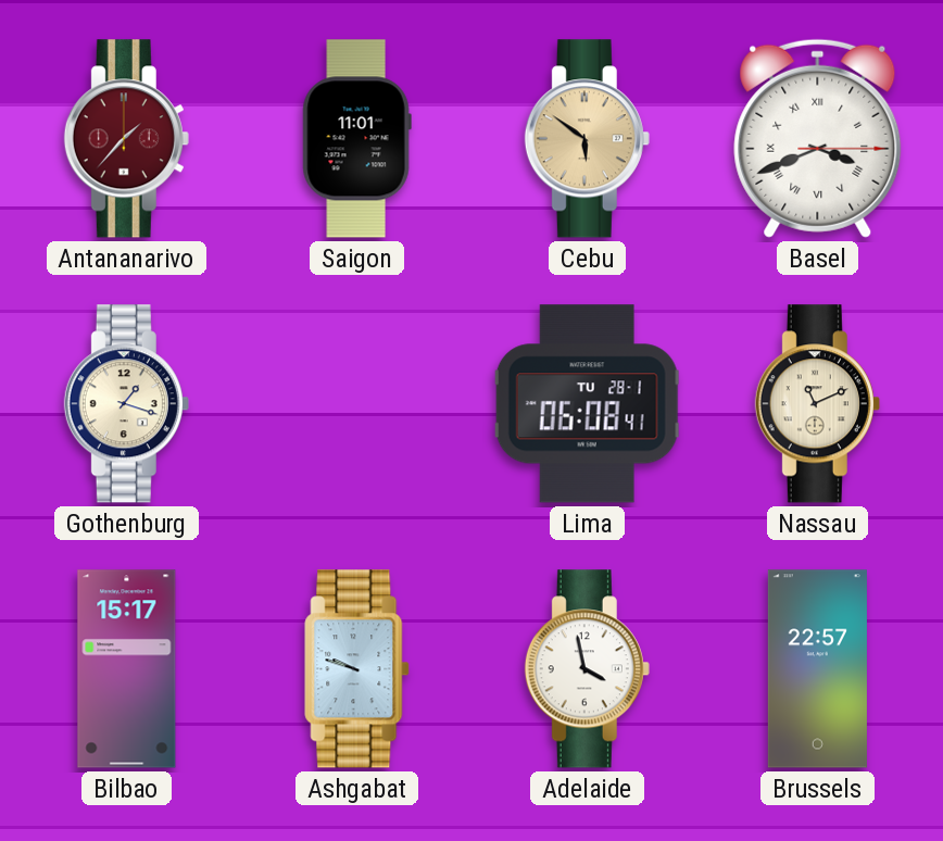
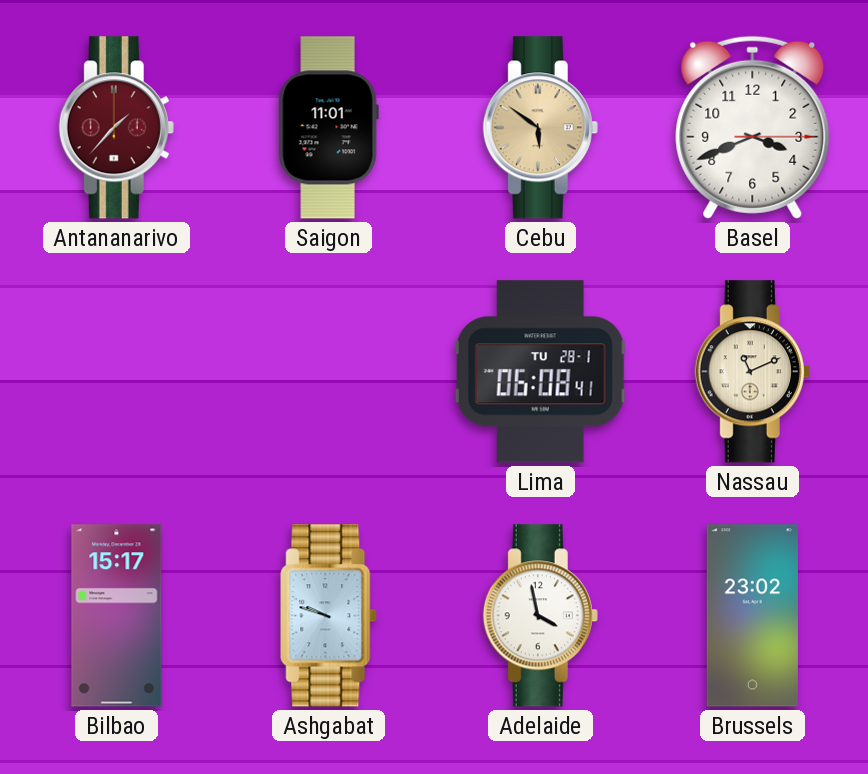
Basel numerals: Roman -> Arabic
Gothenburg: 1:18 -> none
Brussels: 22:57 -> 23:02
